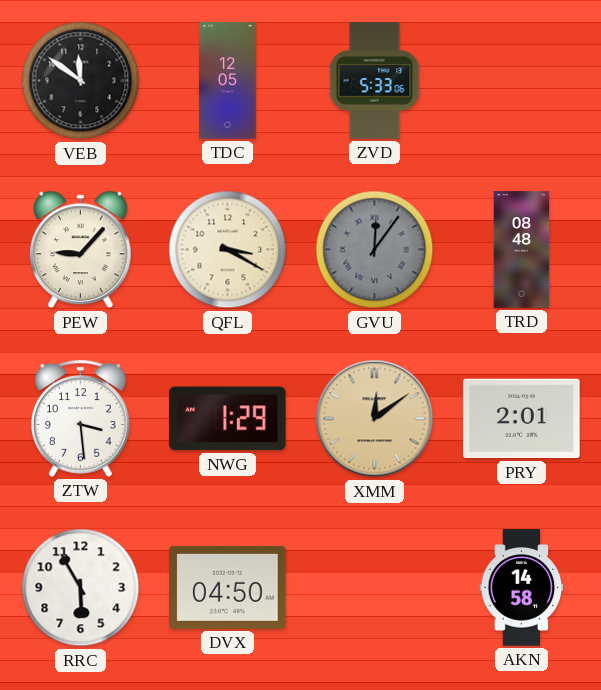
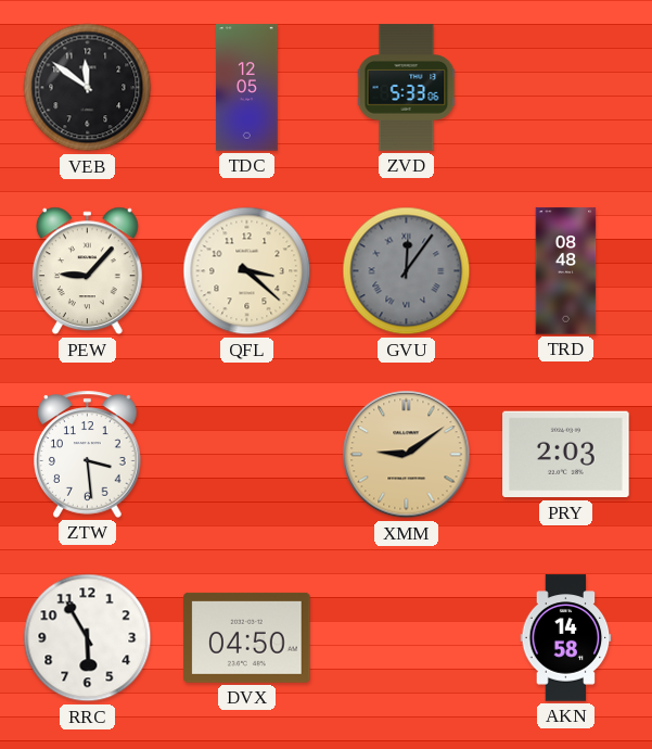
QFL: 3:20 -> 3:22
NWG: 1:29 -> none
XMM: 12:09 -> 9:09
PRY: 2:01 -> 2:03
